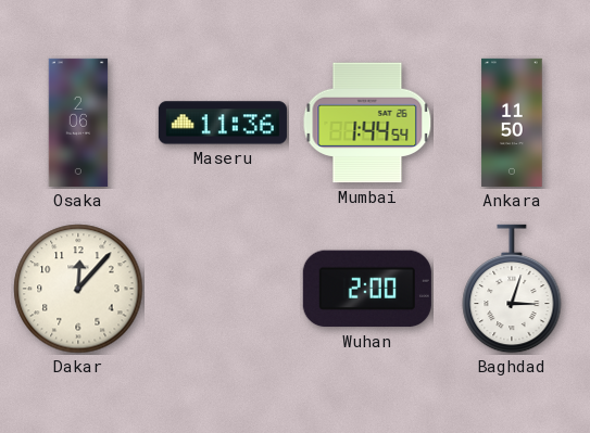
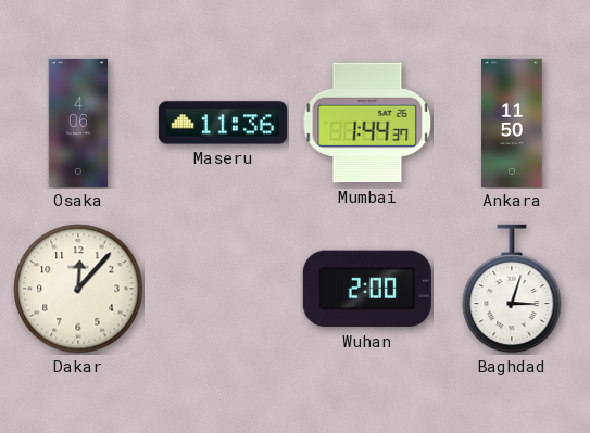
Osaka: 2:06 -> 4:06
Mumbai: 1:44:54 -> 1:44:37
